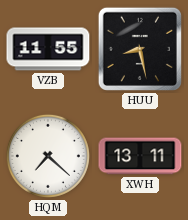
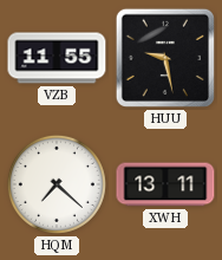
HUU: 8:28 -> 9:28
